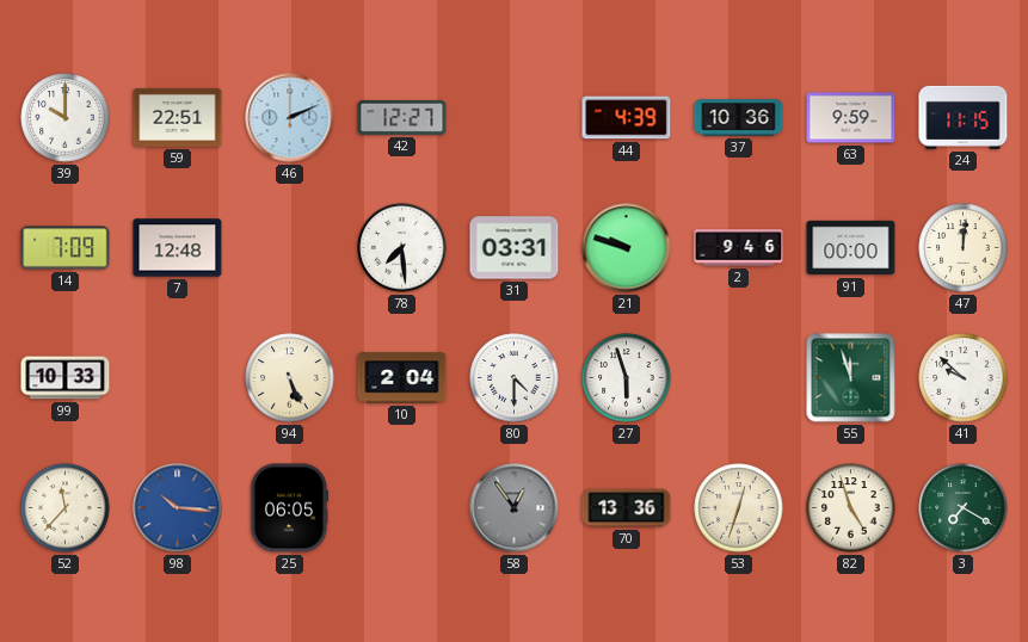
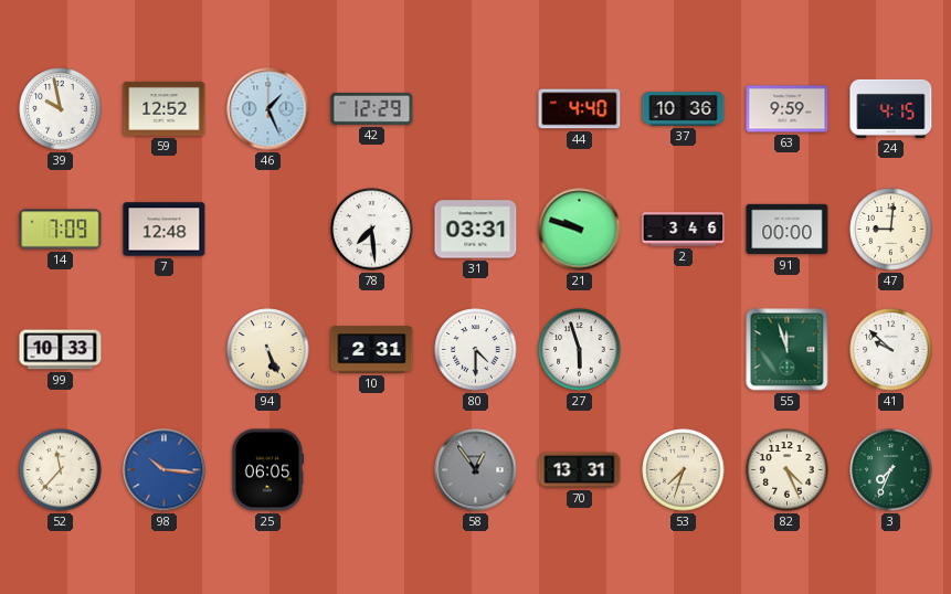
39: 10:00 -> 9:58
59: 22:51 -> 12:52
46: 2:11 -> 1:26
42: 12:27 -> 12:29
44: 4:39 -> 4:40
24: 11:15 -> 4:15
2: 9:46 -> 3:46
47: 12:01 -> 9:01
10: 2:04 -> 2:31
70: 13:36 -> 13:31
53: 12:33 -> 7:33
82: 4:57 -> 4:26
3: 7:20 -> 7:34
